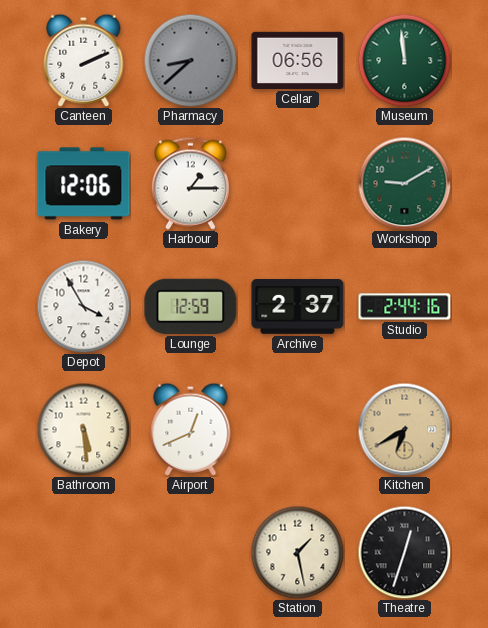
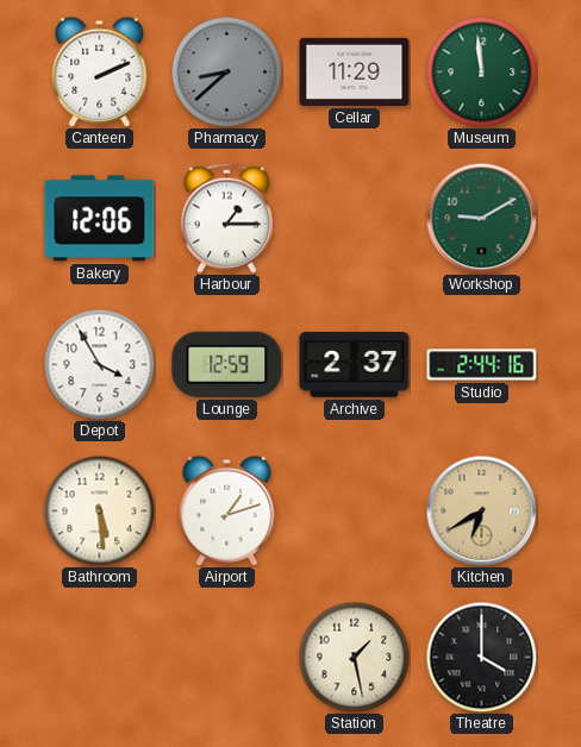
Cellar: 06:56 -> 11:29
Airport: 12:41 -> 1:12
Theatre: 12:33 -> 4:00
